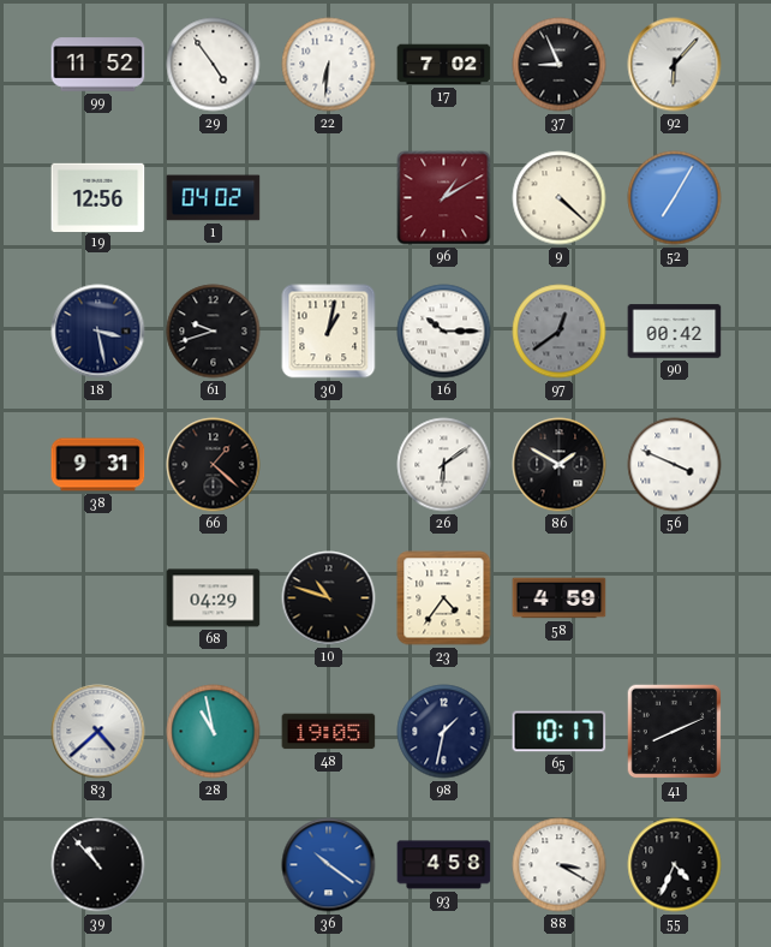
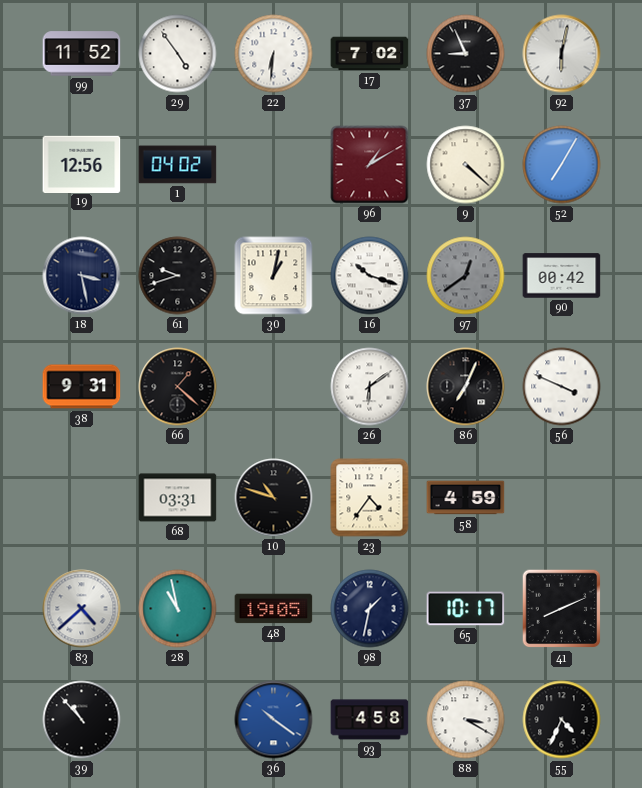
92: 6:07 -> 6:02
16: 10:15 -> 10:18
86: 1:50 -> 7:04
68: 04:29 -> 03:31
